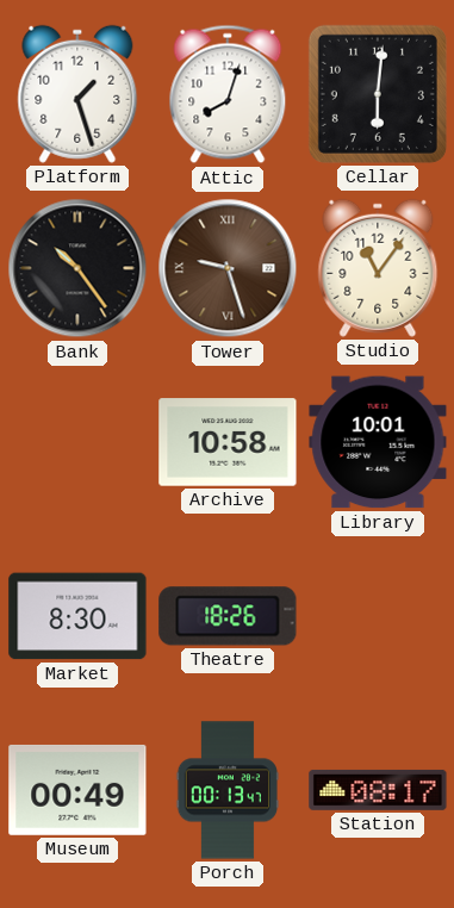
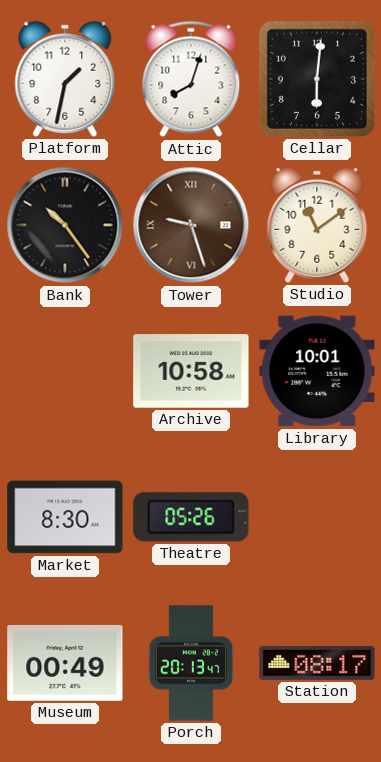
Platform: 1:27 -> 1:32
Studio: 11:06 -> 11:09
Theatre: 18:26 -> 05:26
Porch: 00:13 -> 20:13
